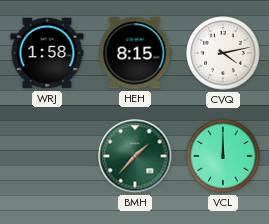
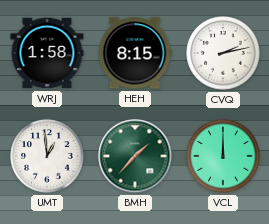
CVQ: 4:13 -> 2:13
UMT: none -> 12:59
